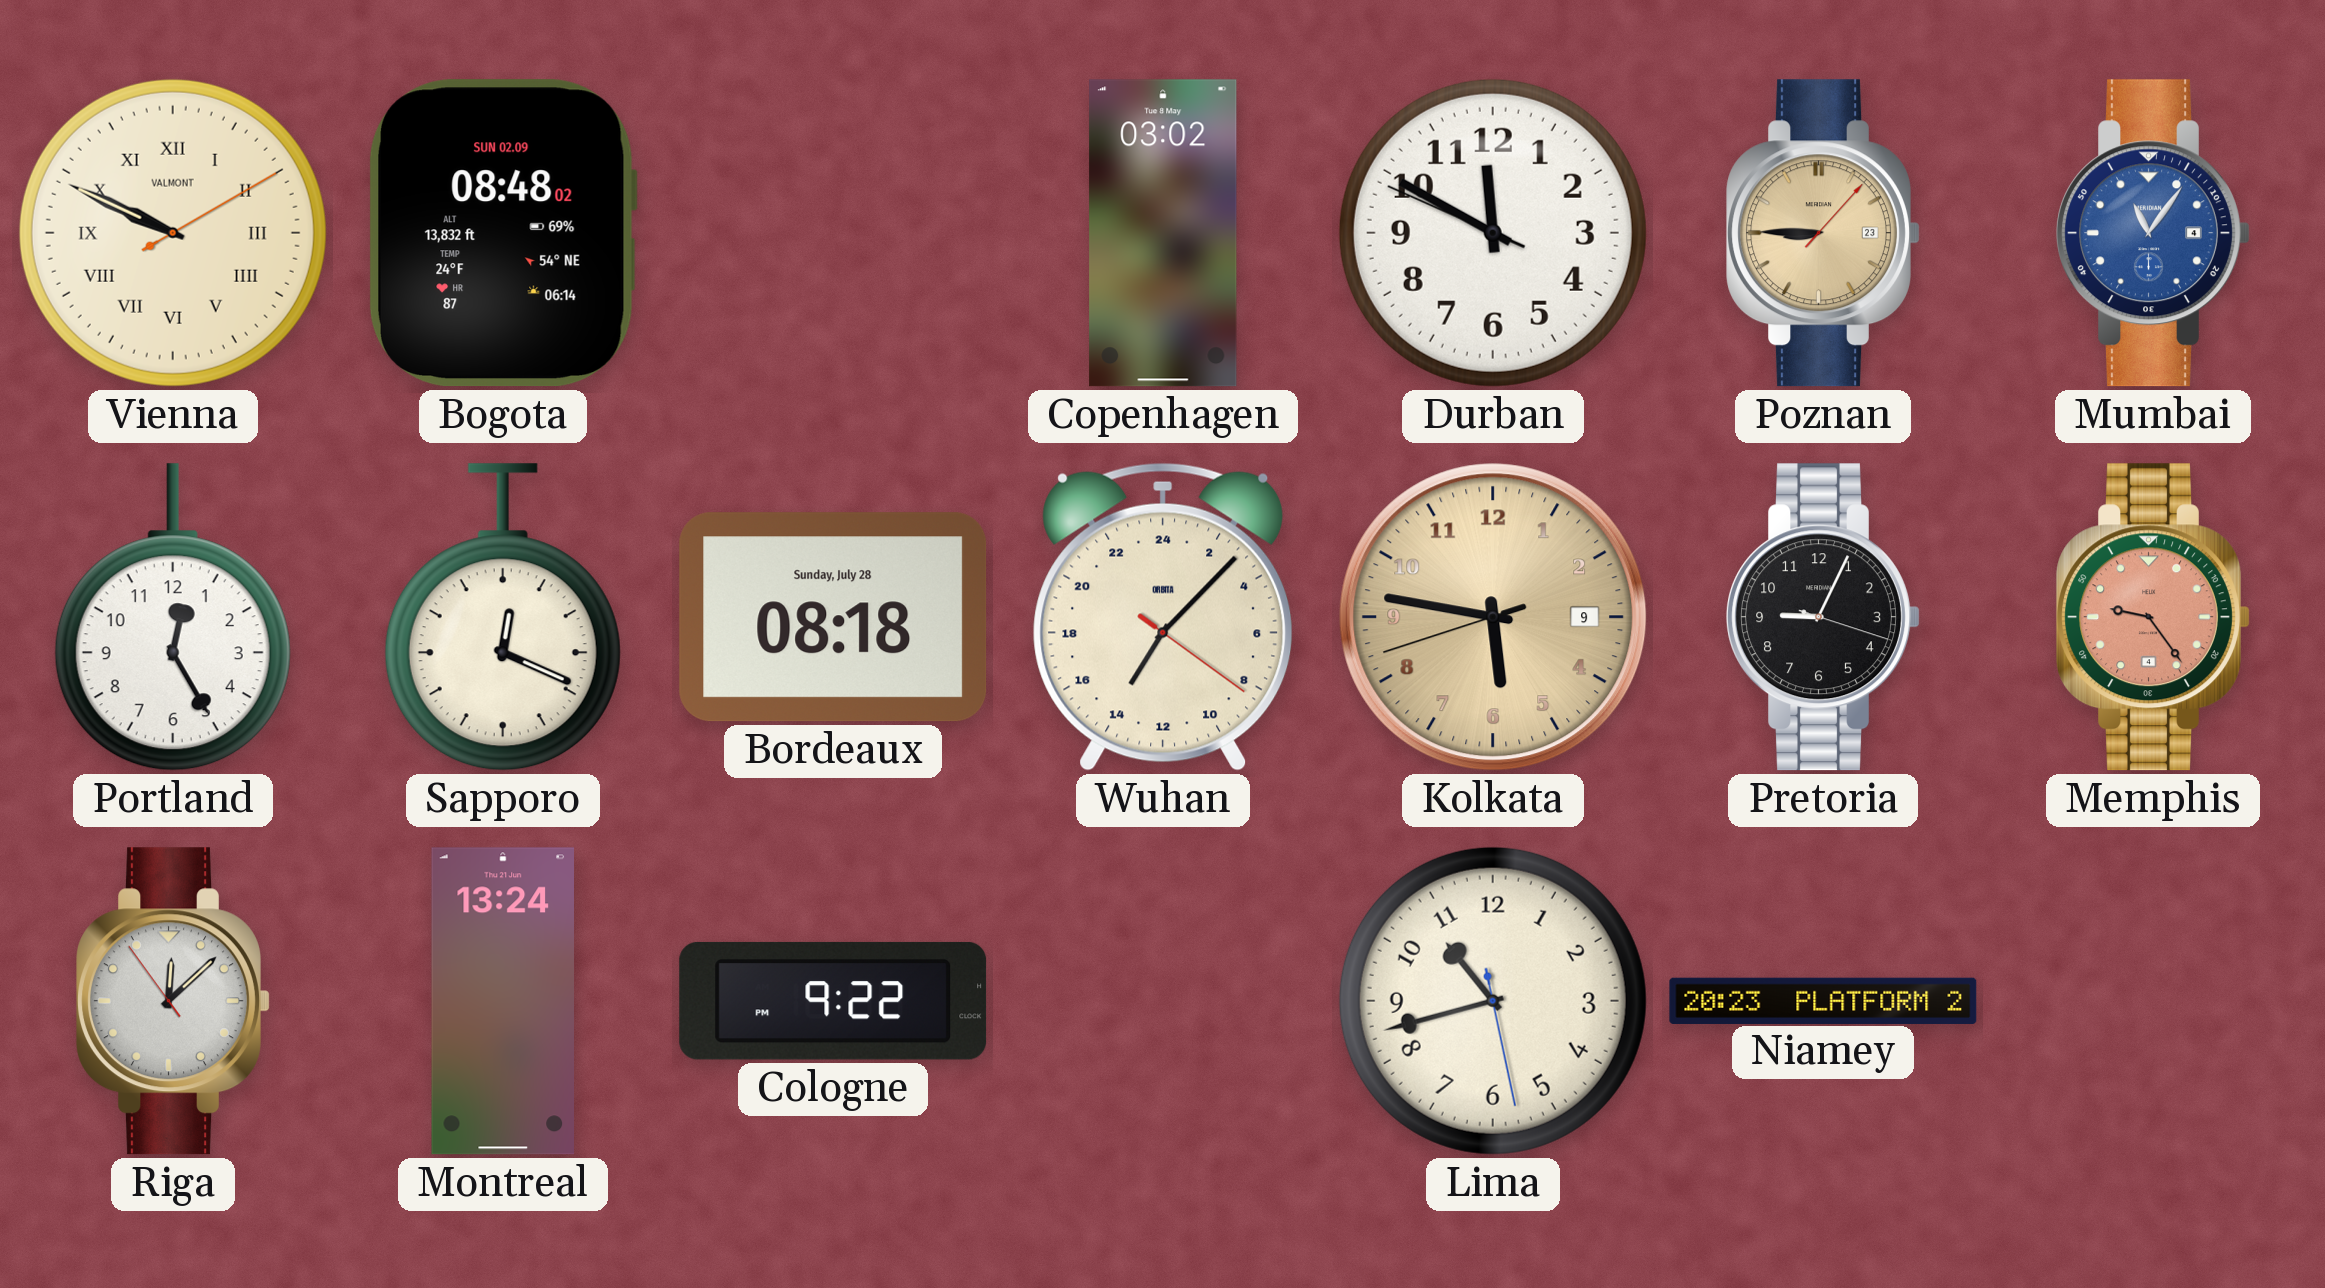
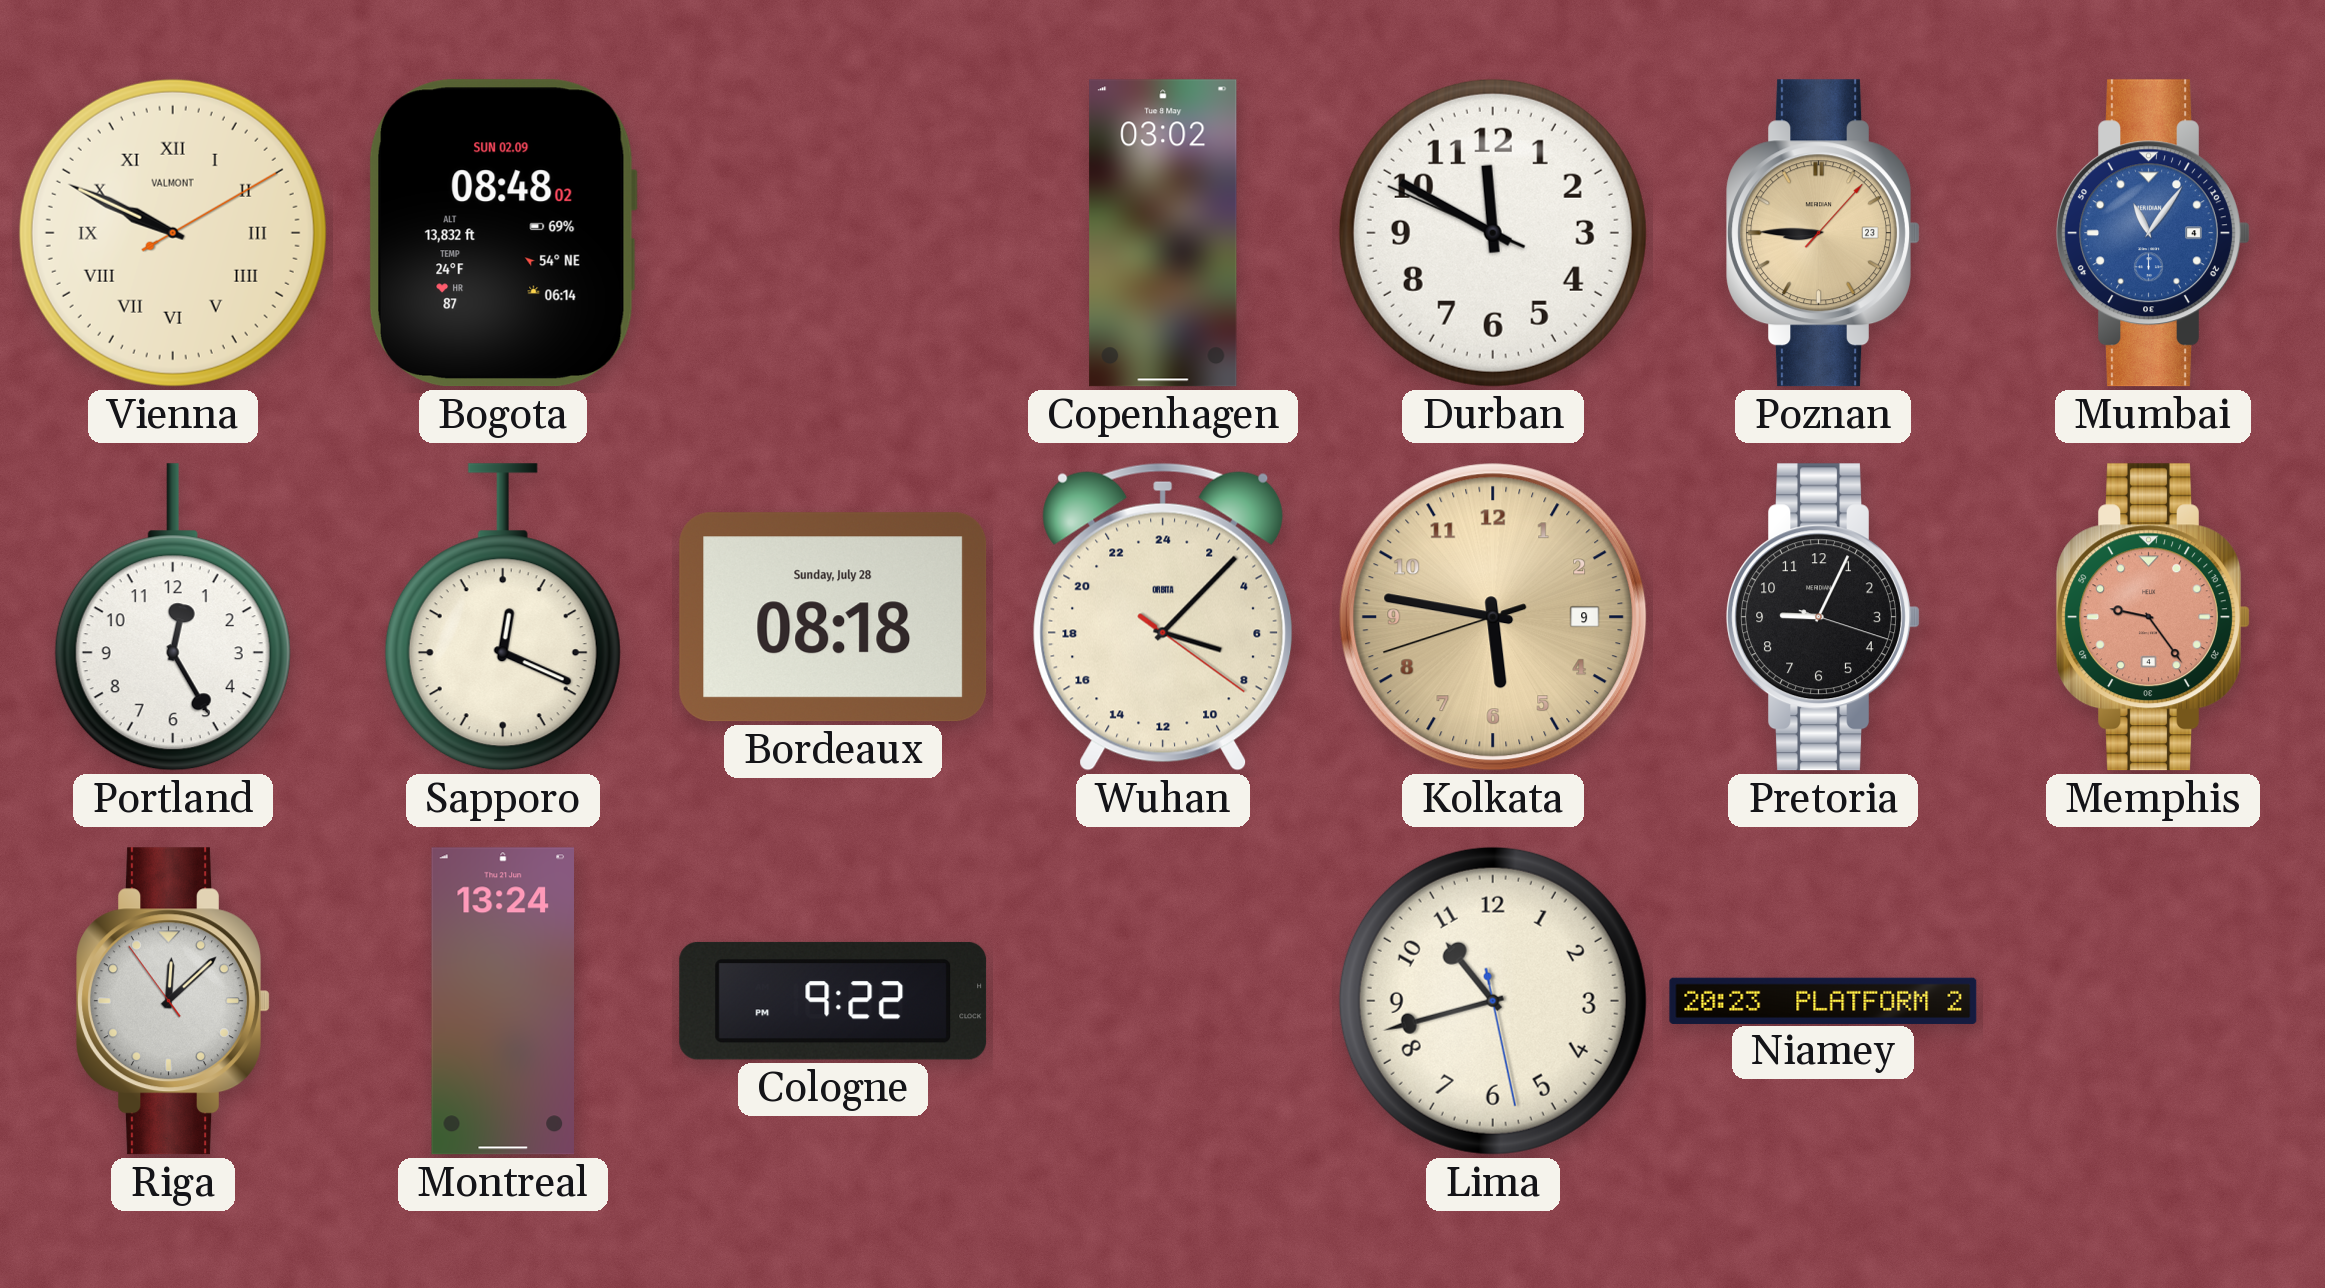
Wuhan: 14:07 -> 7:07
